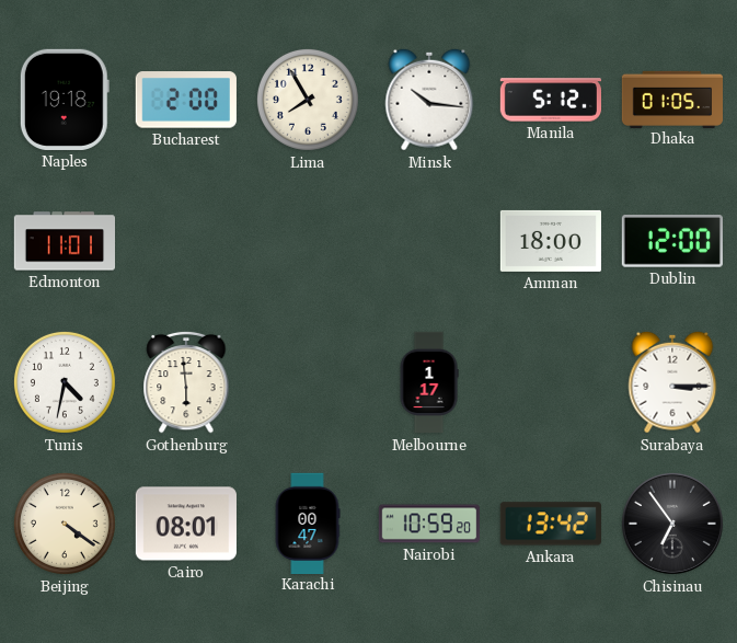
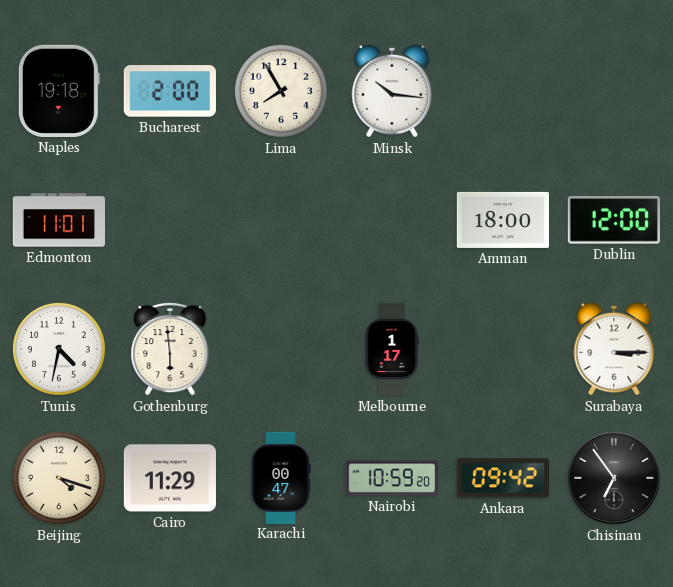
Manila: 5:12 -> none
Dhaka: 01:05 -> none
Beijing: 4:21 -> 4:18
Cairo: 08:01 -> 11:29
Ankara: 13:42 -> 09:42
